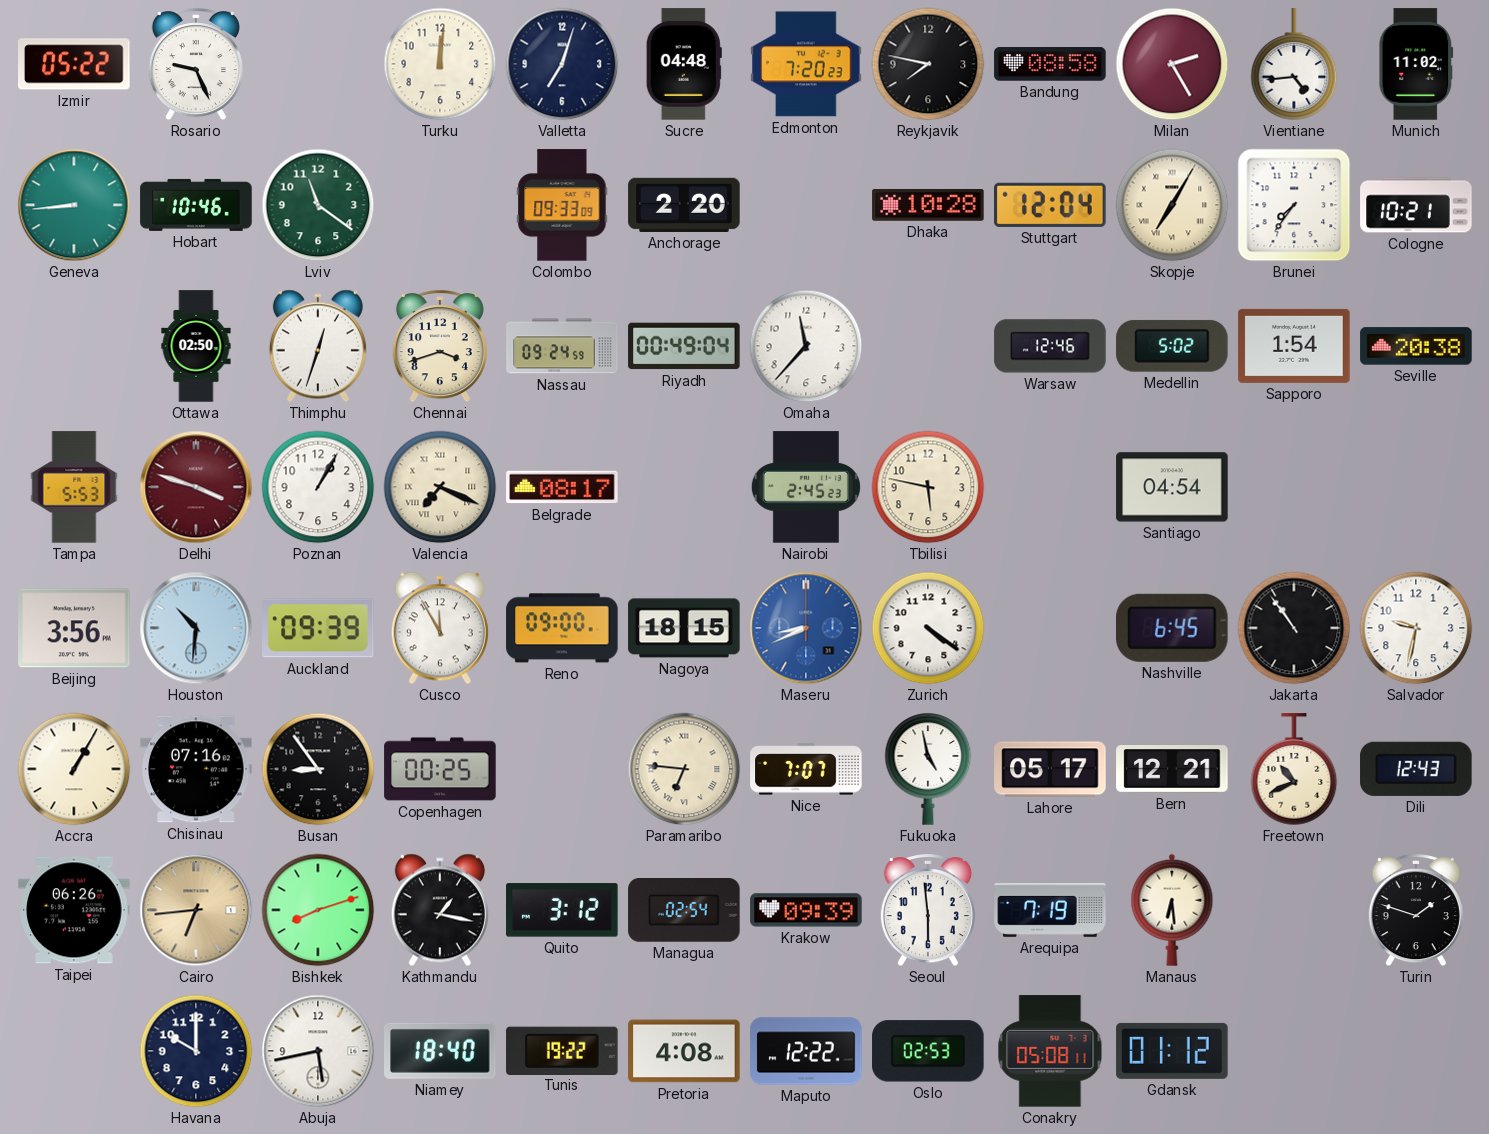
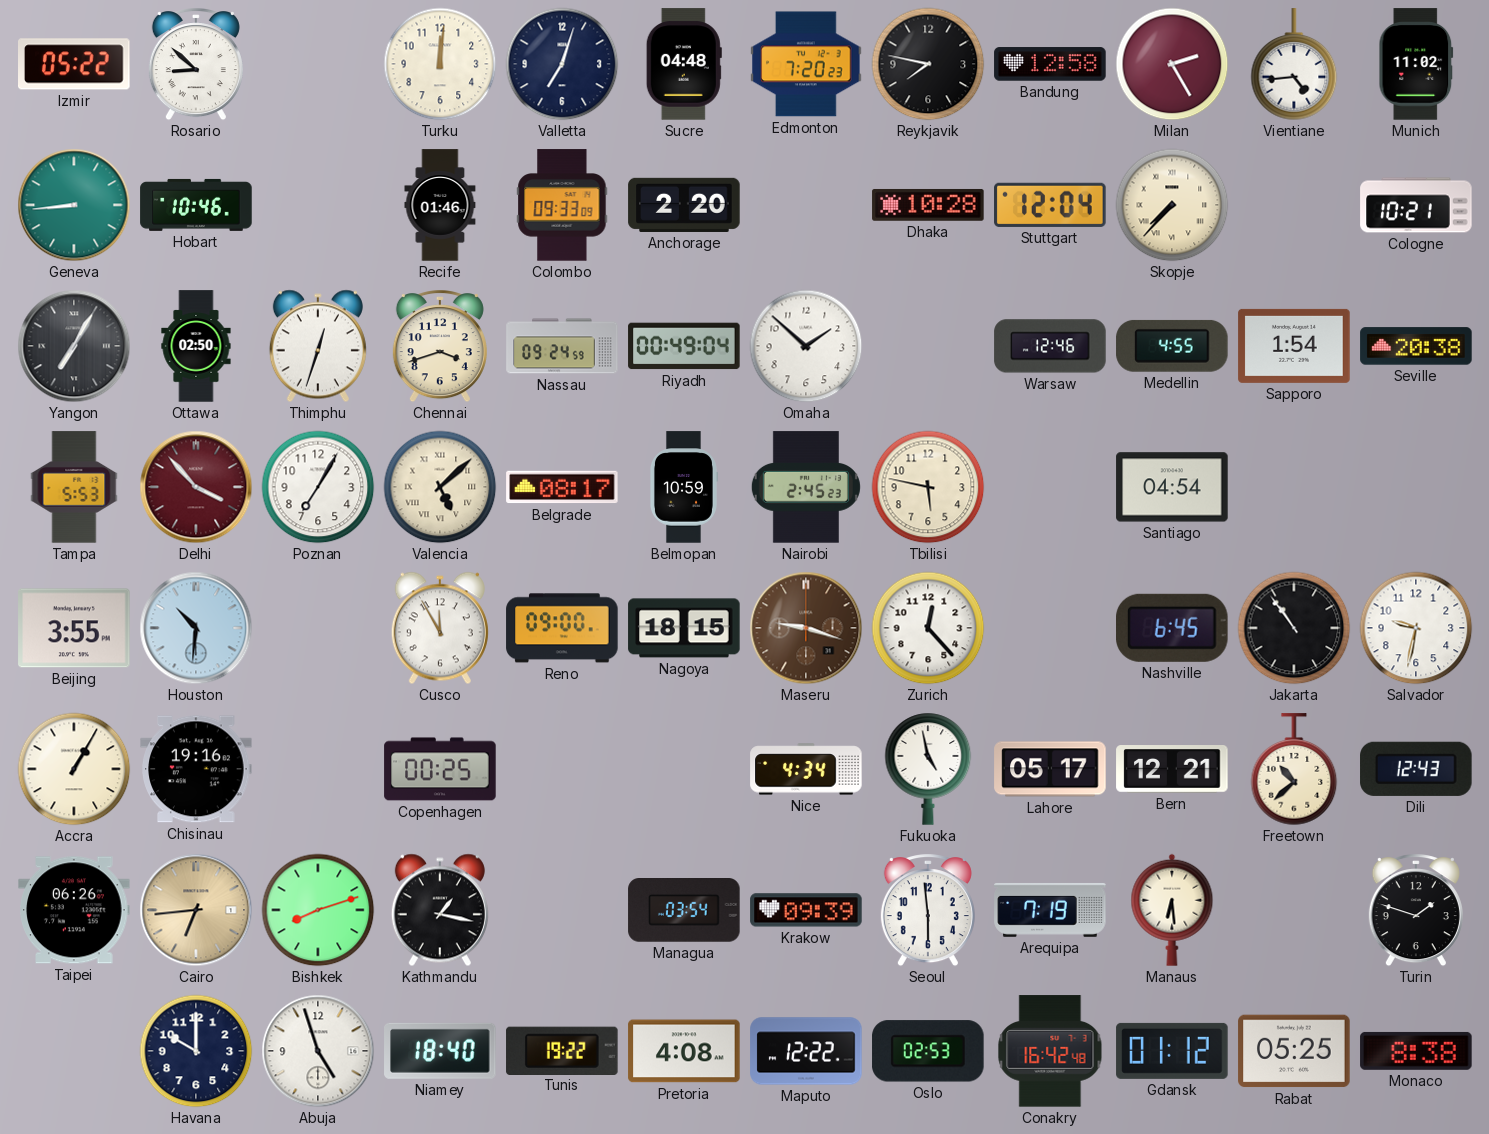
Rosario: 9:26 -> 8:52
Bandung: 08:58 -> 12:58
Lviv: 11:21 -> none
Recife: none -> 01:46
Skopje: 7:05 -> 7:37
Brunei: 7:36 -> none
Yangon: none -> 7:05
Omaha: 11:37 -> 1:52
Medellin: 5:02 -> 4:55
Delhi: 3:48 -> 3:53
Poznan: 1:05 -> 7:05
Valencia: 7:19 -> 5:08
Belmopan: none -> 10:59
Beijing: 3:56 -> 3:55
Auckland: 09:39 -> none
Maseru: 8:41 -> 9:18
Maseru dial: blue -> brown
Zurich: 4:21 -> 12:23
Chisinau: 07:16 -> 19:16
Busan: 8:54 -> none
Paramaribo: 6:46 -> none
Nice: 7:07 -> 4:34
Freetown: 10:41 -> 10:38
Quito: 3:12 -> none
Managua: 02:54 -> 03:54
Abuja: 5:43 -> 4:57
Conakry: 05:08 -> 16:42
Rabat: none -> 05:25
Monaco: none -> 8:38
